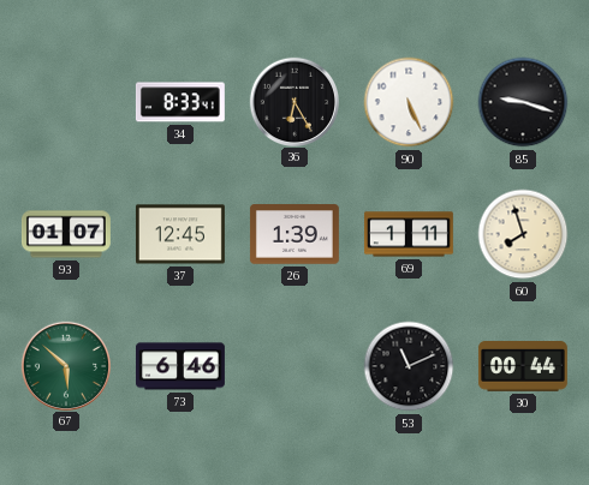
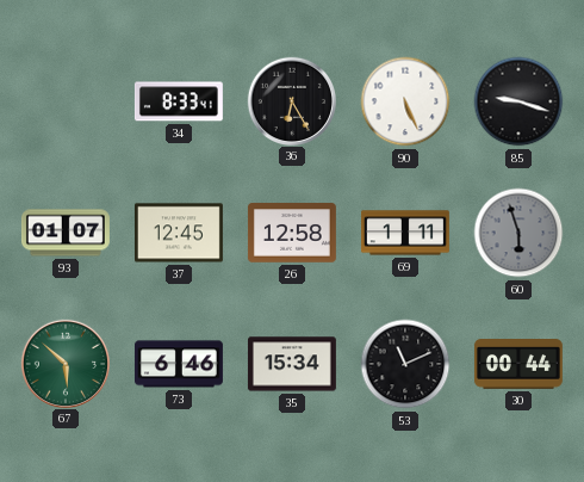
26: 1:39 -> 12:58
60: 7:57 -> 5:57
60 dial: cream -> grey
35: none -> 15:34
